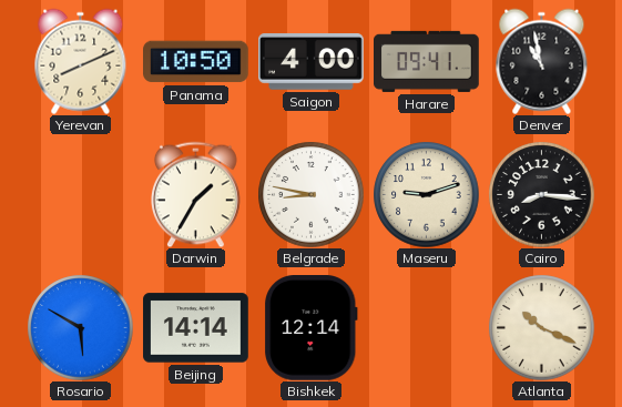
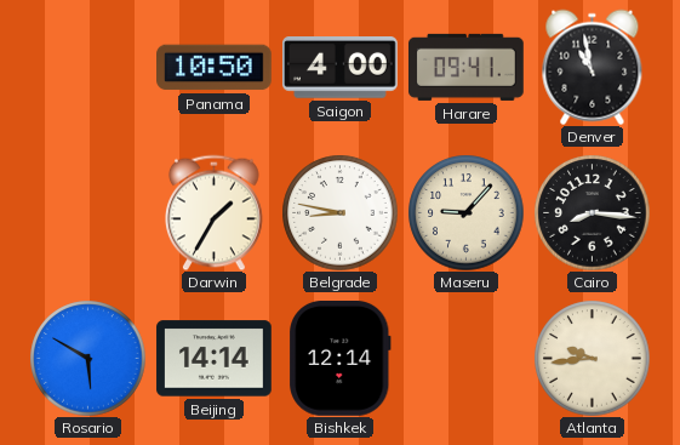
Yerevan: 8:11 -> none
Maseru: 9:12 -> 9:07
Atlanta: 10:19 -> 9:44
